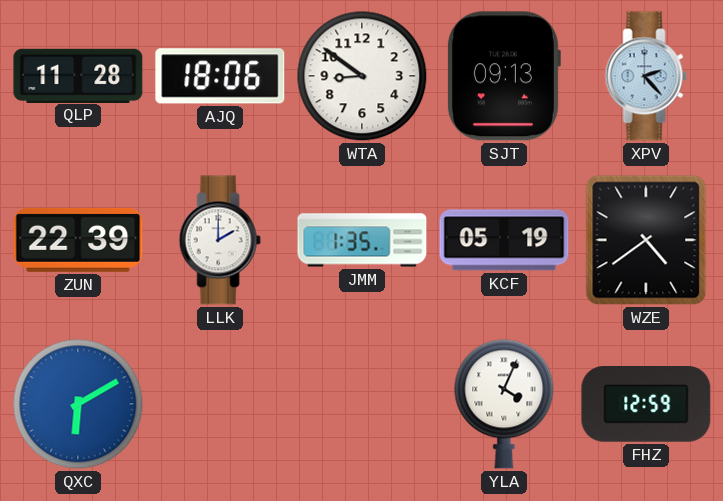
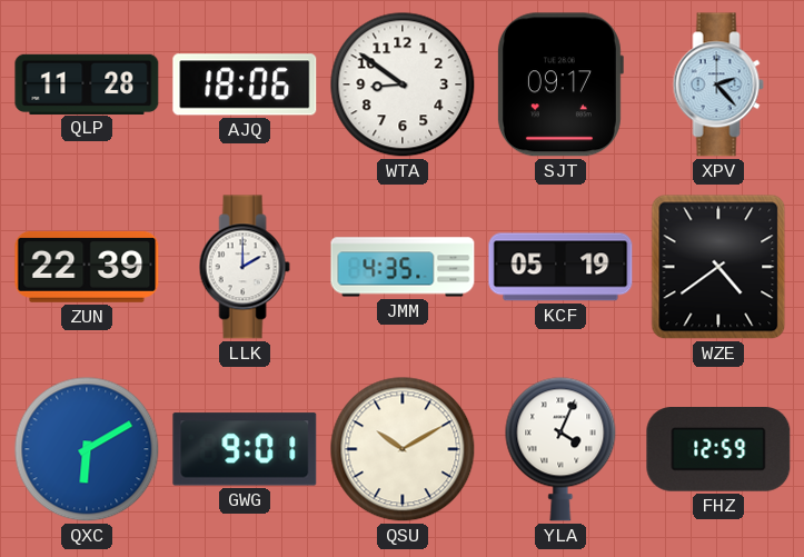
SJT: 09:13 -> 09:17
JMM: 1:35 -> 4:35
GWG: none -> 9:01
QSU: none -> 10:10
